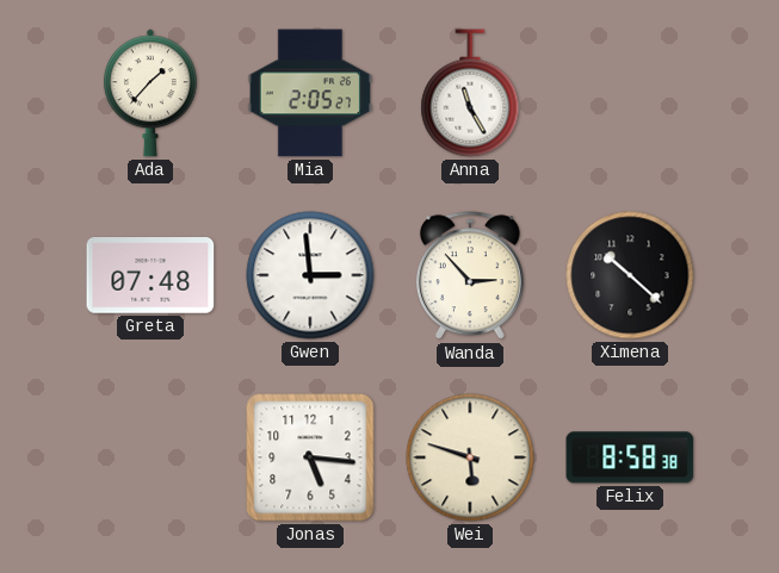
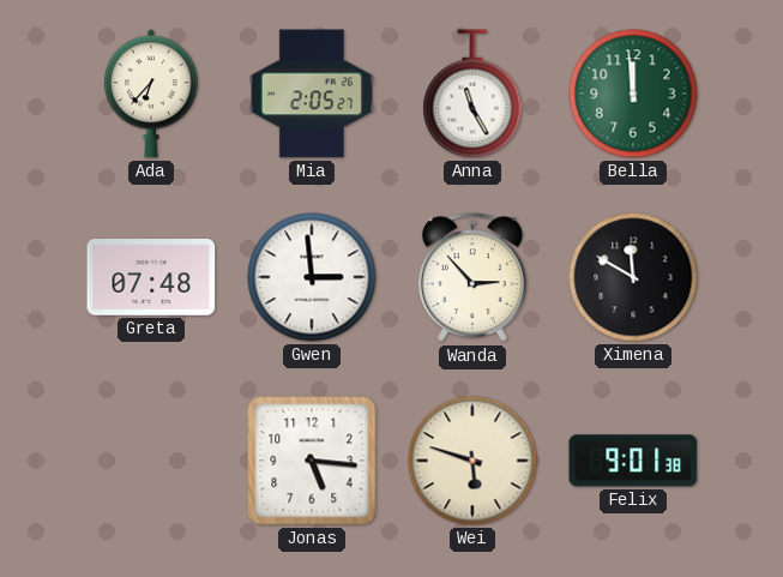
Ada: 1:37 -> 6:37
Bella: none -> 11:59
Ximena: 10:22 -> 11:50
Felix: 8:58 -> 9:01
